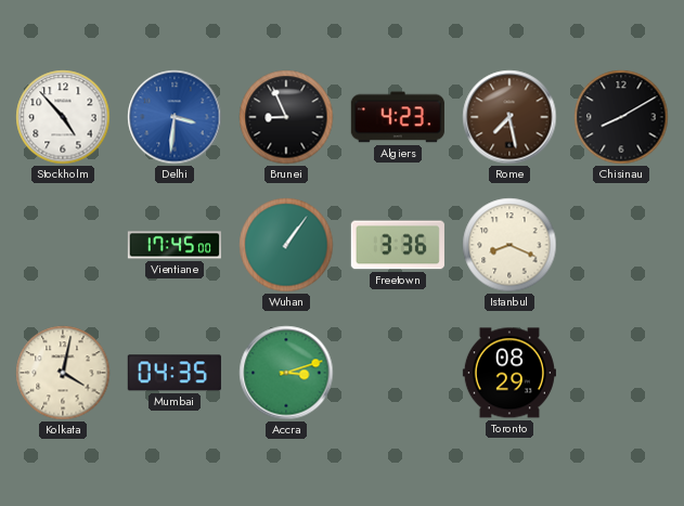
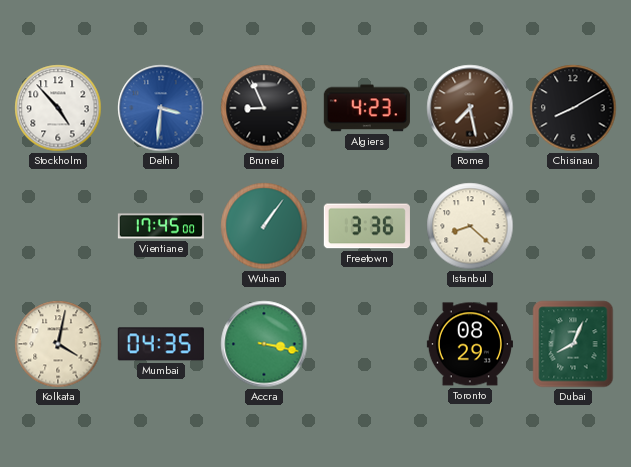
Istanbul: 8:19 -> 8:22
Accra: 3:12 -> 3:17
Dubai: none -> 8:04
